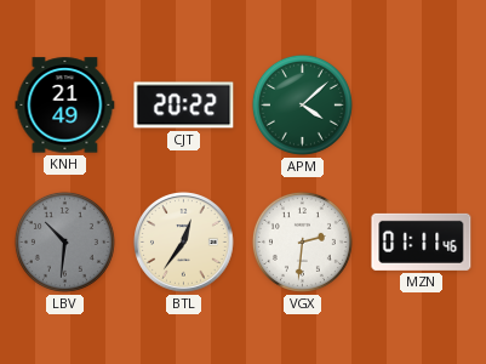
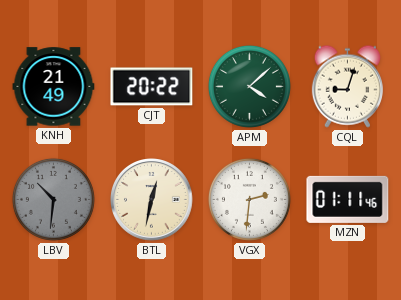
CQL: none -> 9:03
BTL: 12:36 -> 12:32
